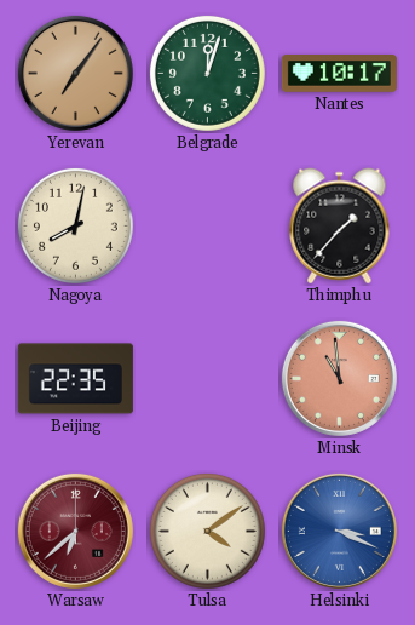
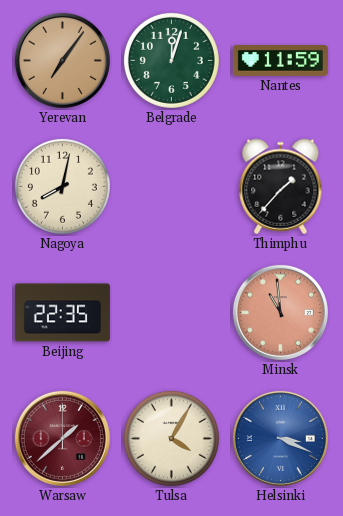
Nantes: 10:17 -> 11:59
Warsaw: 6:38 -> 1:38
Tulsa: 4:09 -> 4:05
